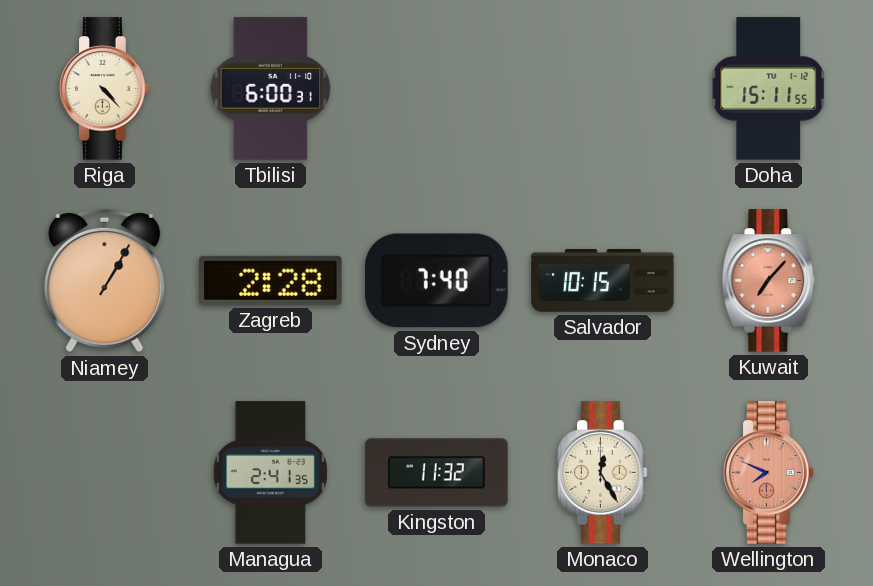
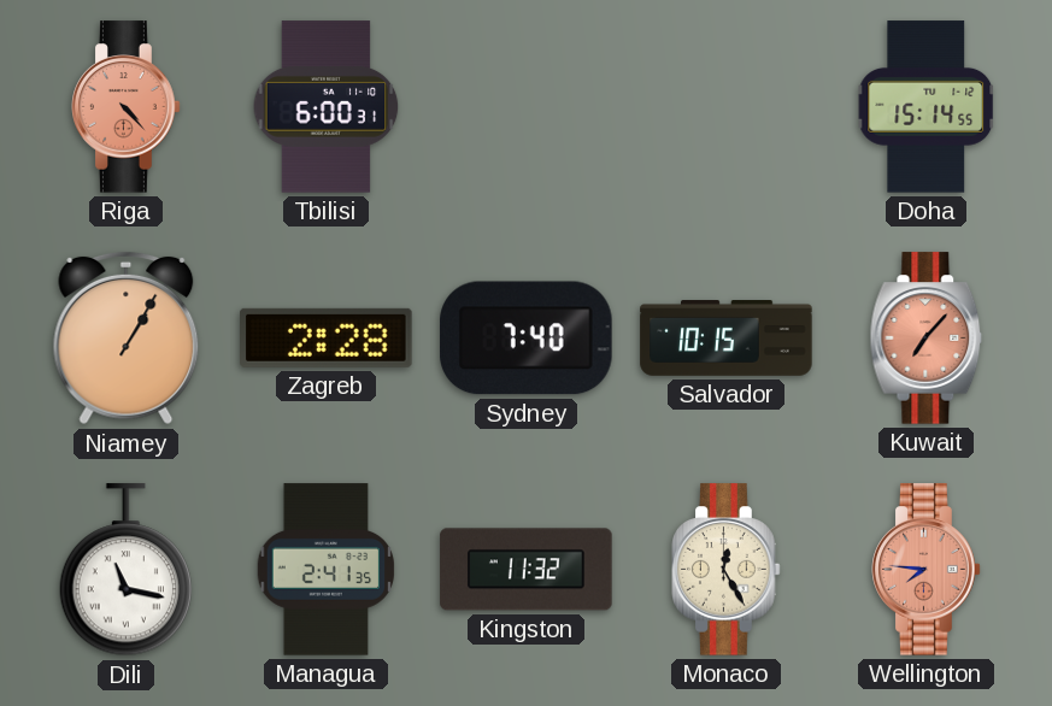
Riga dial: cream -> salmon
Doha: 15:11 -> 15:14
Dili: none -> 11:17
Wellington: 7:49 -> 7:46
